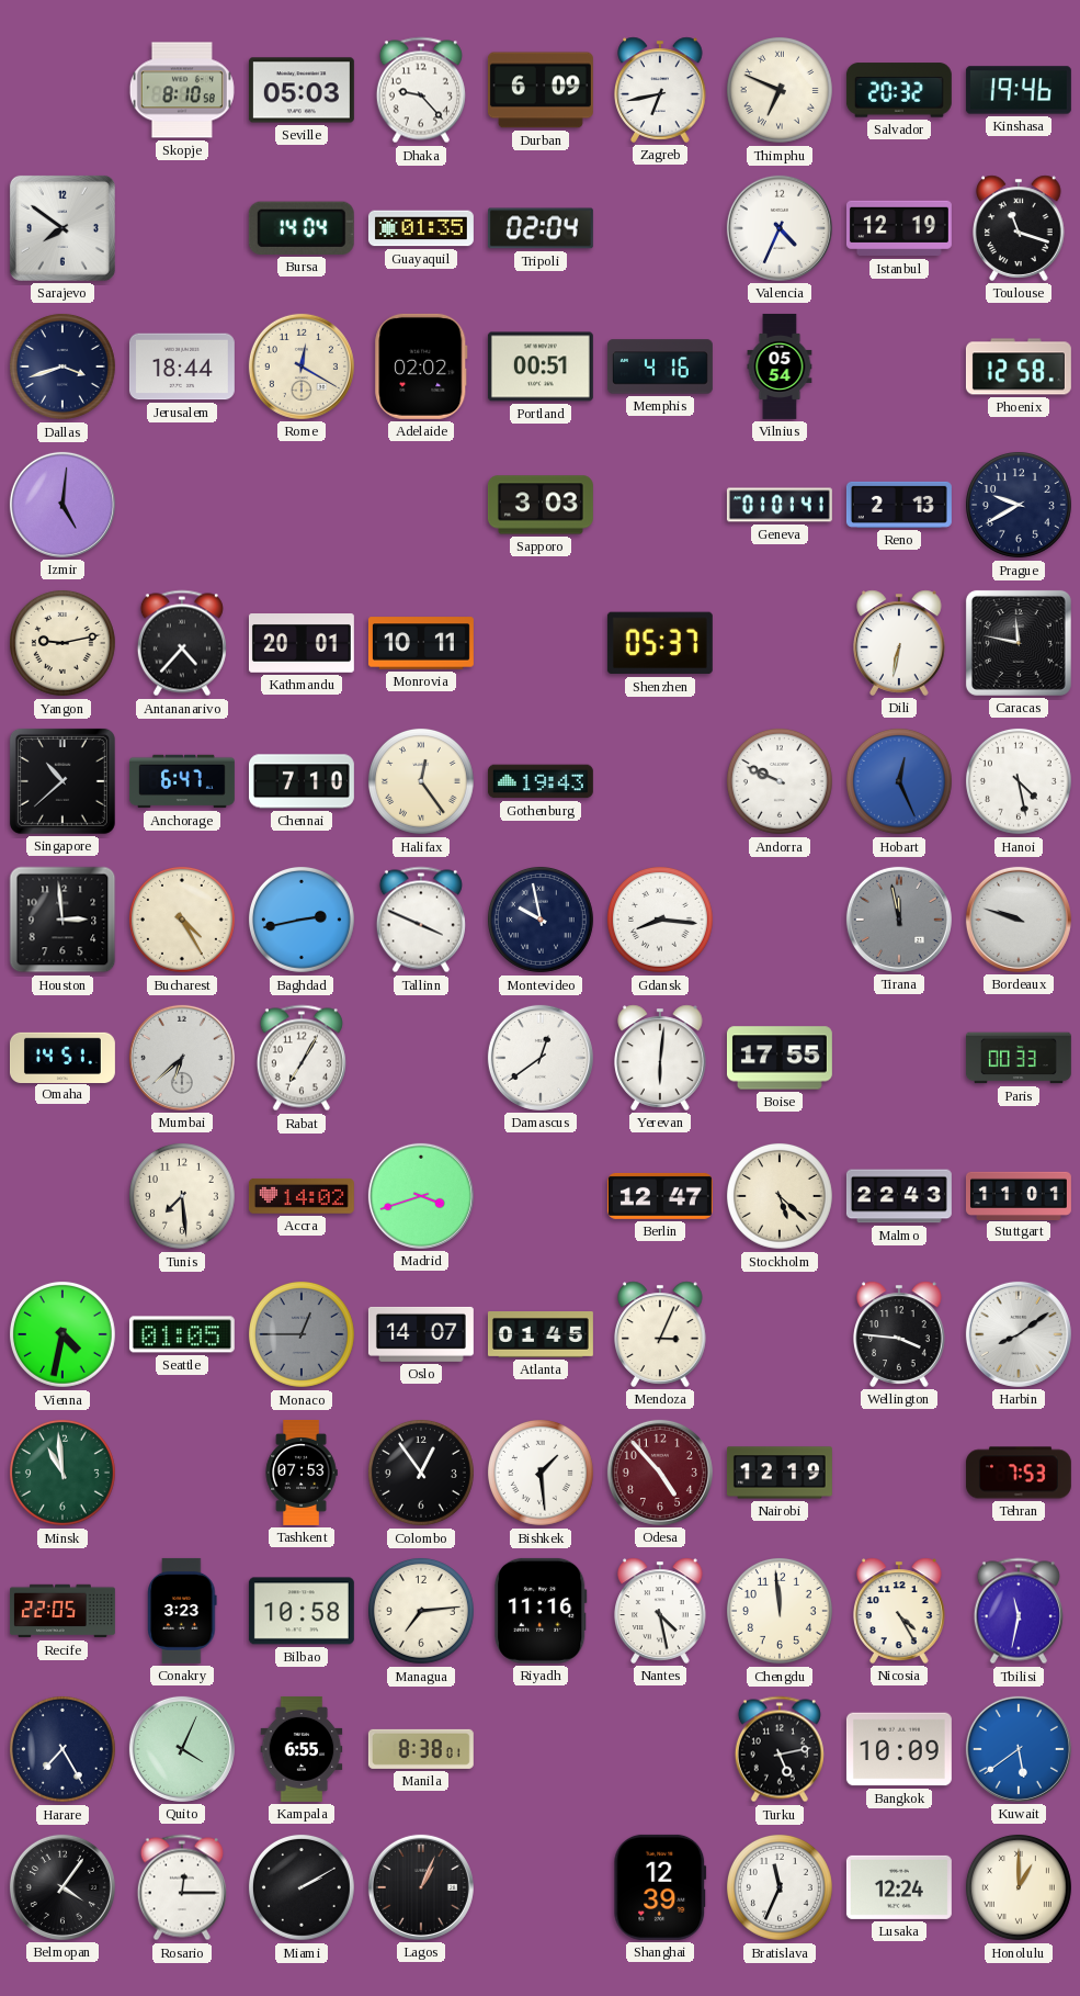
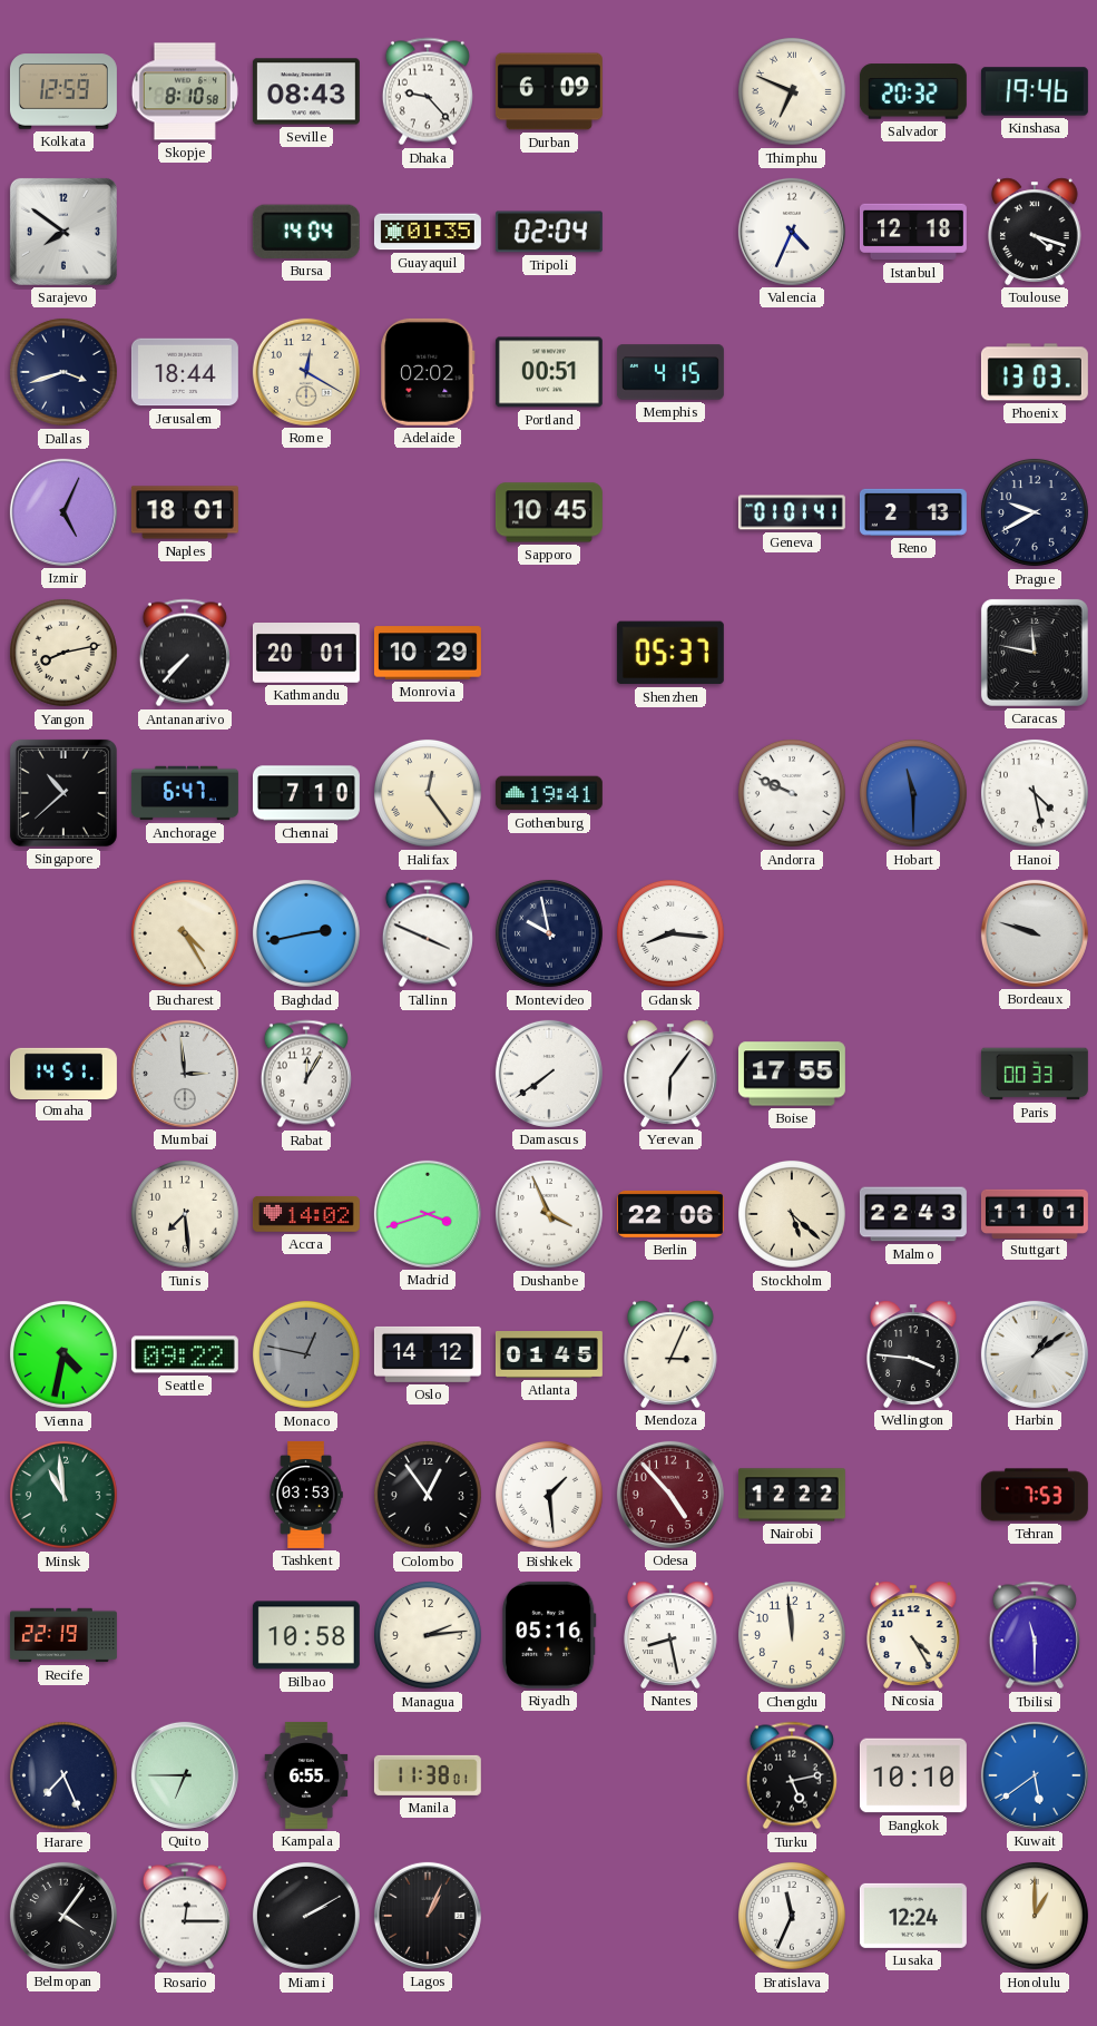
Kolkata: none -> 12:59
Seville: 05:03 -> 08:43
Zagreb: 6:43 -> none
Istanbul: 12:19 -> 12:18
Toulouse: 11:18 -> 4:18
Memphis: 4:16 -> 4:15
Vilnius: 05:54 -> none
Phoenix: 12:58 -> 13:03
Izmir: 5:01 -> 5:04
Naples: none -> 18:01
Sapporo: 3:03 -> 10:45
Yangon: 9:13 -> 8:13
Antananarivo: 4:37 -> 7:37
Monrovia: 10:11 -> 10:29
Dili: 6:32 -> none
Gothenburg: 19:43 -> 19:41
Hobart: 12:26 -> 11:30
Houston: 2:59 -> none
Tirana: 11:58 -> none
Mumbai: 6:38 -> 2:59
Rabat: 7:05 -> 12:05
Damascus: 12:39 -> 7:39
Yerevan: 6:01 -> 6:06
Dushanbe: none -> 3:56
Berlin: 12:47 -> 22:06
Seattle: 01:05 -> 09:22
Monaco: 12:45 -> 12:47
Oslo: 14:07 -> 14:12
Harbin: 8:09 -> 1:09
Tashkent: 07:53 -> 03:53
Nairobi: 12:19 -> 12:22
Recife: 22:05 -> 22:19
Conakry: 3:23 -> none
Managua: 7:14 -> 2:14
Riyadh: 11:16 -> 05:16
Nantes: 4:28 -> 8:28
Tbilisi: 11:32 -> 11:30
Harare: 7:25 -> 7:26
Quito: 4:04 -> 6:45
Manila: 8:38 -> 11:38
Bangkok: 10:09 -> 10:10
Shanghai: 12:39 -> none
